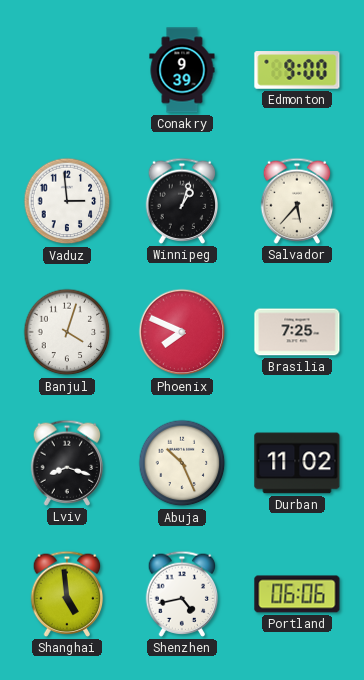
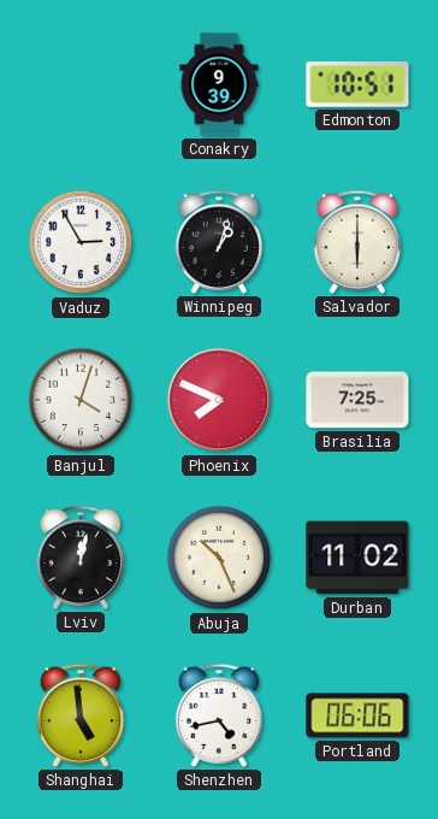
Edmonton: 9:00 -> 10:51
Vaduz: 2:59 -> 2:55
Salvador: 5:37 -> 6:00
Lviv: 8:18 -> 12:02
